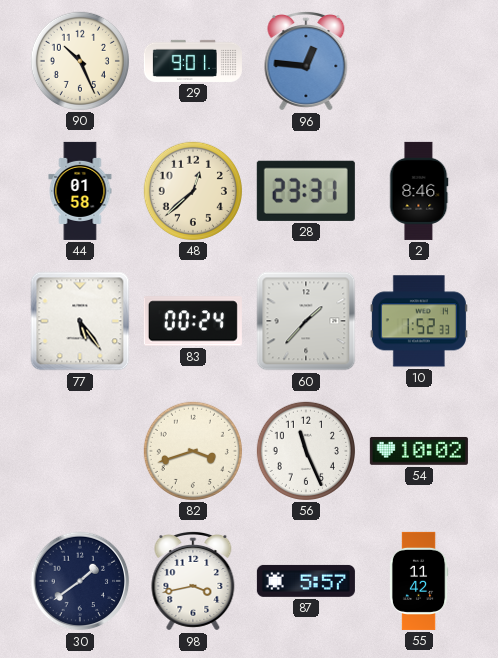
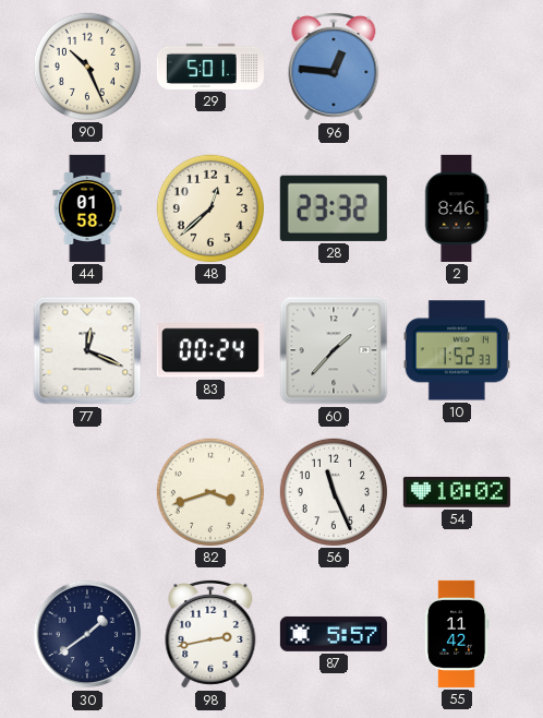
29: 9:01 -> 5:01
28: 23:31 -> 23:32
77: 5:24 -> 12:19
98: 3:43 -> 2:43
